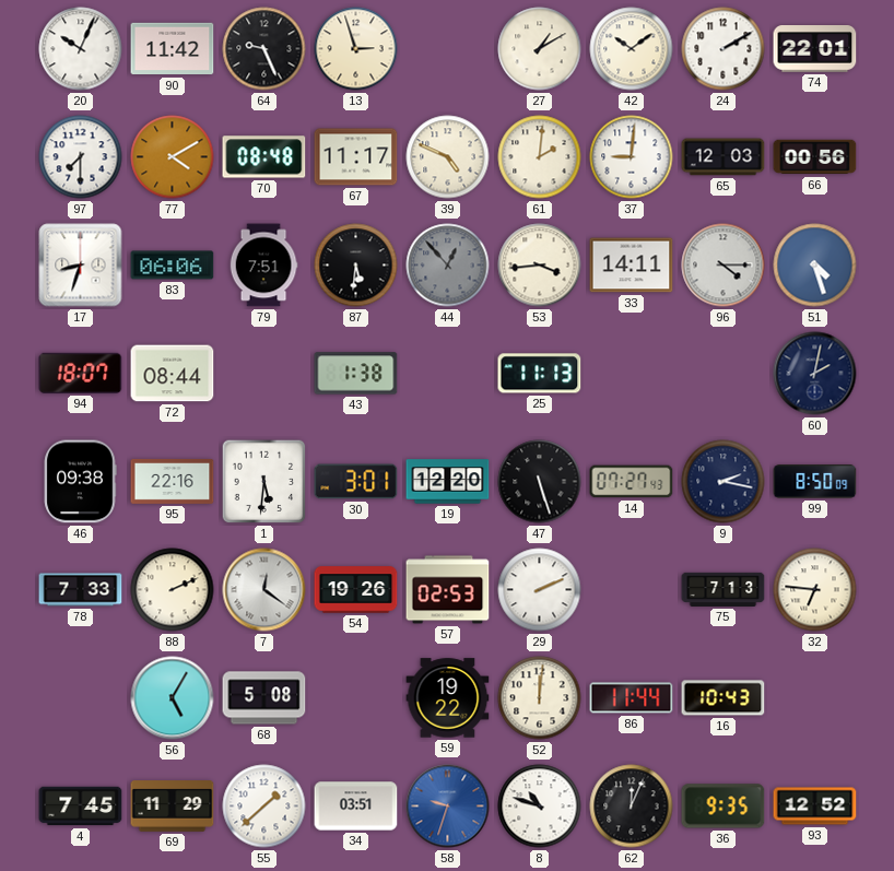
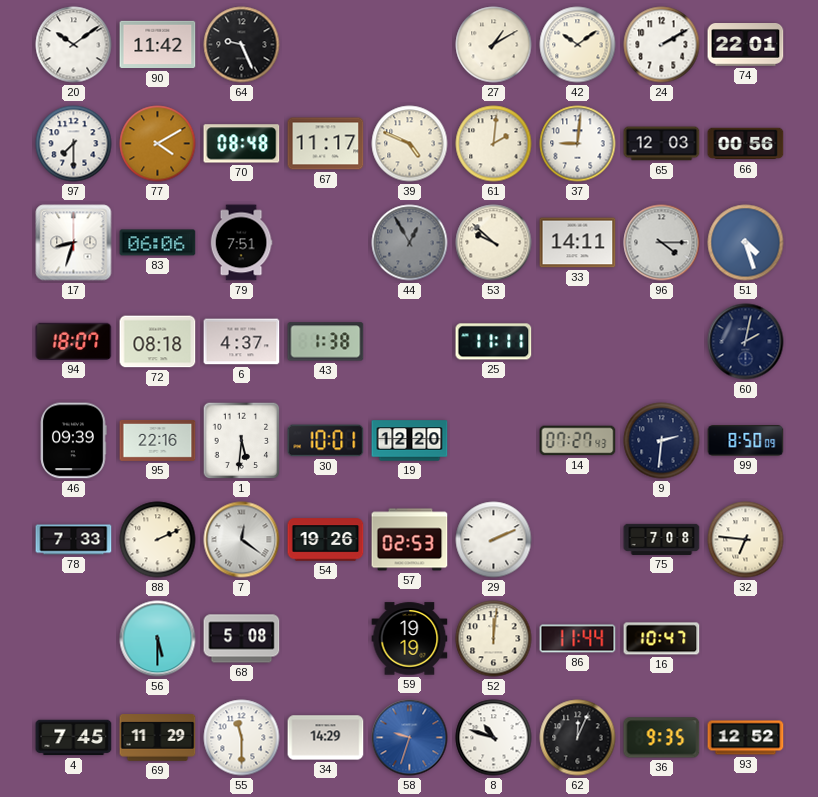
20: 10:04 -> 10:09
13: 2:57 -> none
87: 5:31 -> none
44: 12:53 -> 12:55
53: 3:44 -> 9:52
72: 08:44 -> 08:18
6: none -> 4:37
25: 11:13 -> 11:11
46: 09:38 -> 09:39
30: 3:01 -> 10:01
47: 5:27 -> none
9: 2:17 -> 2:31
75: 7:13 -> 7:08
56: 5:05 -> 5:30
59: 19:22 -> 19:19
16: 10:43 -> 10:47
55: 1:38 -> 11:30
34: 03:51 -> 14:29
